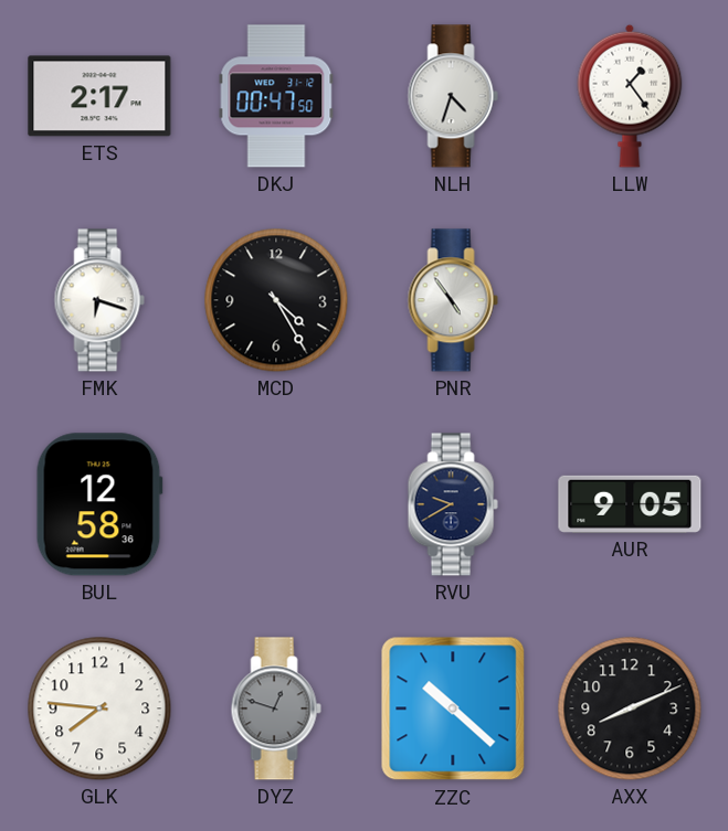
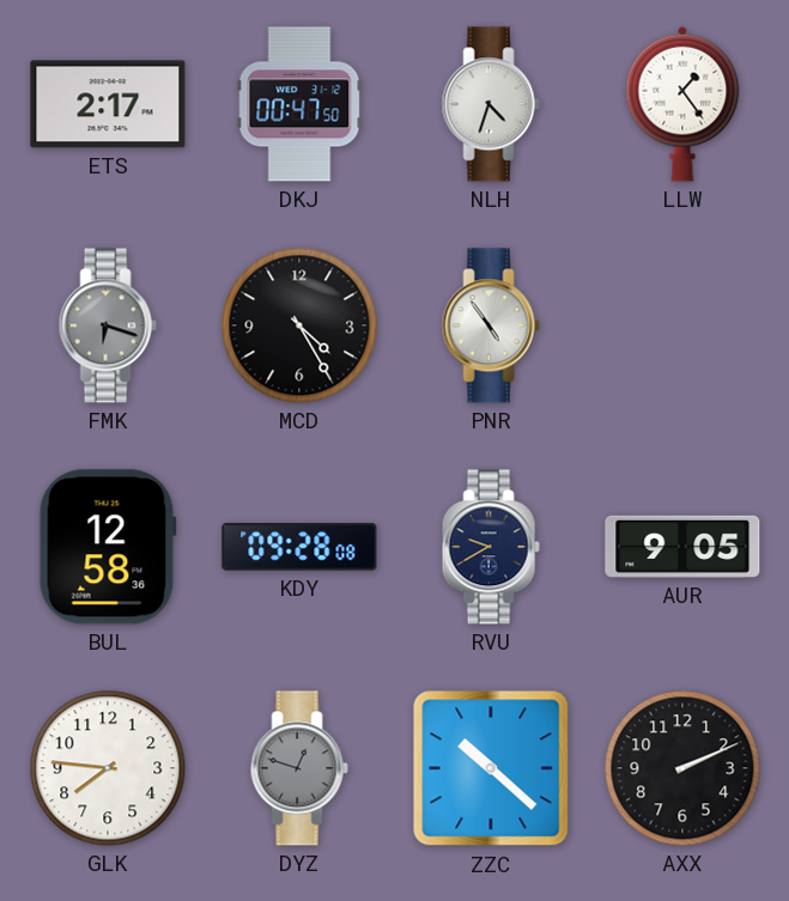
FMK dial: white -> grey
KDY: none -> 09:28
AXX: 8:11 -> 2:11
